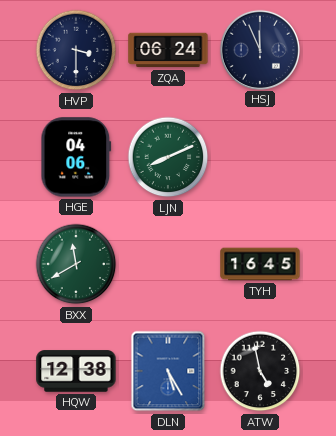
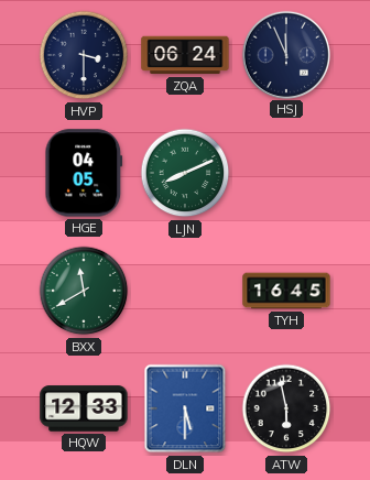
HGE: 04:06 -> 04:05
HQW: 12:38 -> 12:33
DLN: 5:25 -> 5:30
ATW: 4:58 -> 5:58
